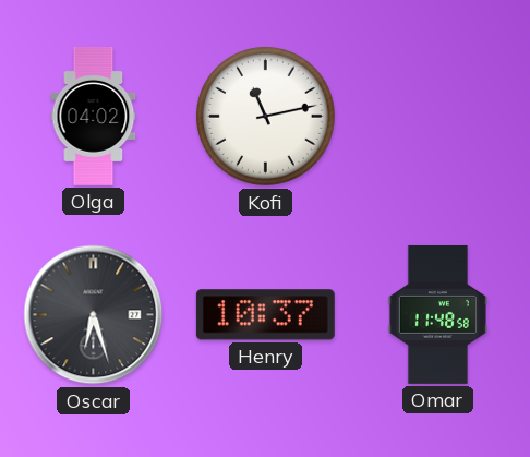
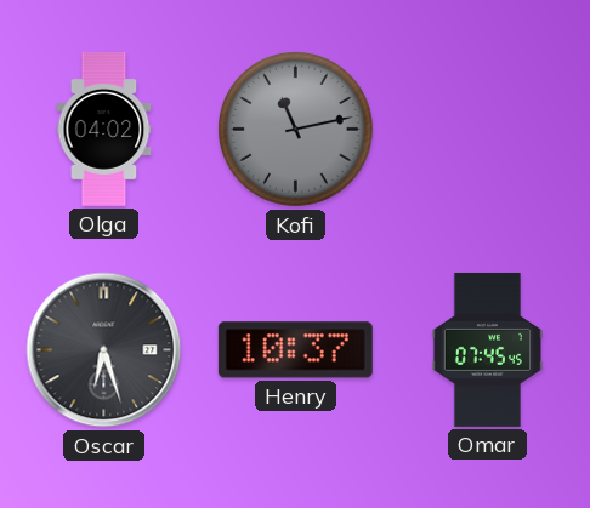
Kofi dial: white -> grey
Omar: 11:48 -> 07:45
